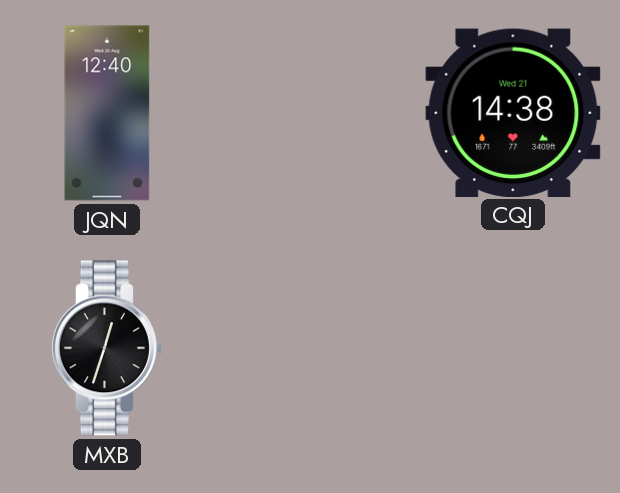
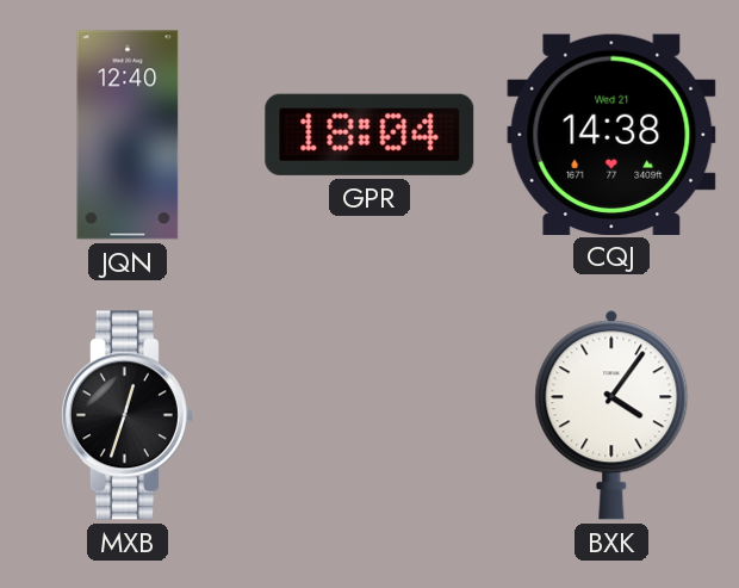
GPR: none -> 18:04
BXK: none -> 4:06
